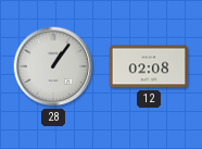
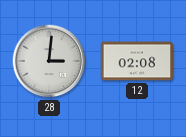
28: 1:06 -> 3:01
